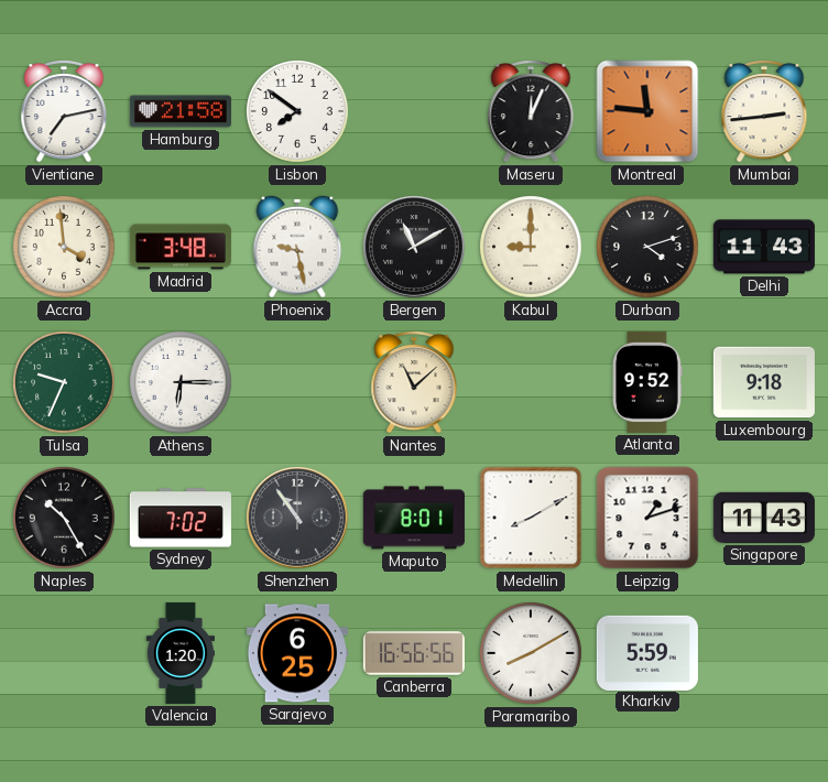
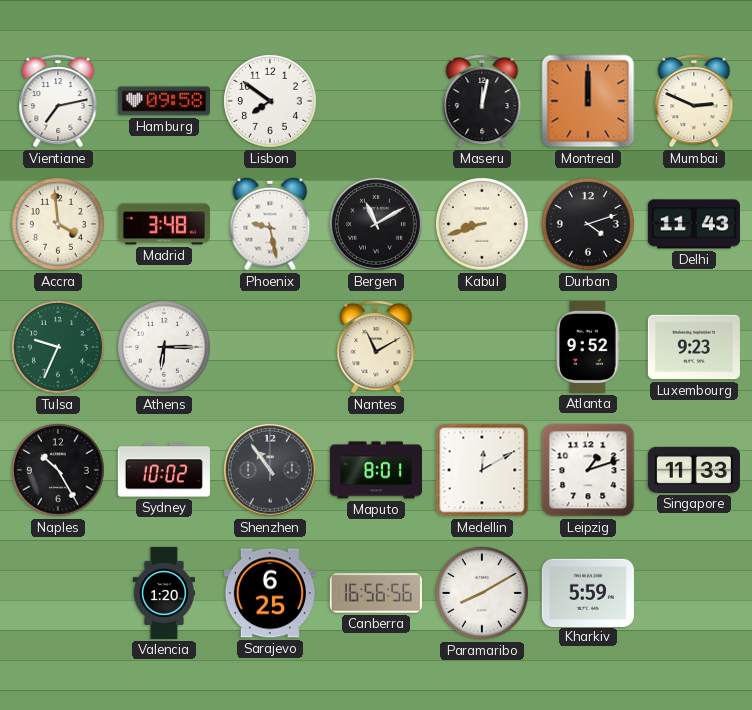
Hamburg: 21:58 -> 09:58
Maseru: 12:04 -> 12:02
Montreal: 11:46 -> 12:00
Mumbai: 2:44 -> 2:49
Kabul: 9:00 -> 8:42
Nantes: 11:08 -> 11:10
Luxembourg: 9:18 -> 9:23
Sydney: 7:02 -> 10:02
Medellin: 8:10 -> 12:10
Singapore: 11:43 -> 11:33
